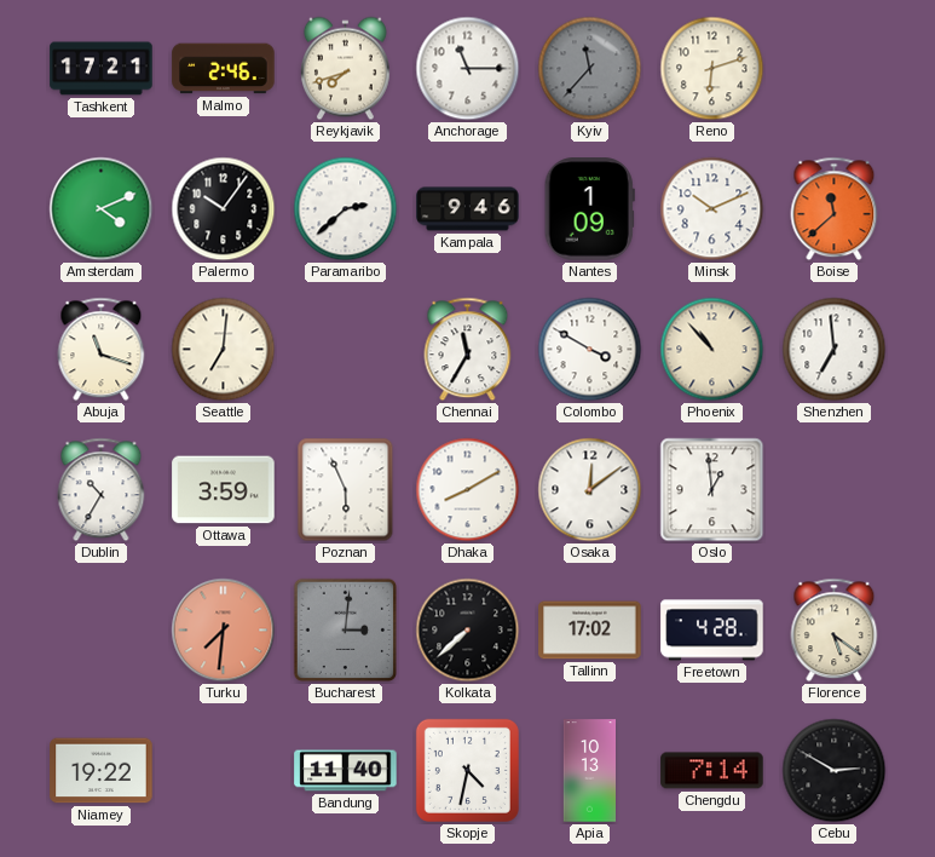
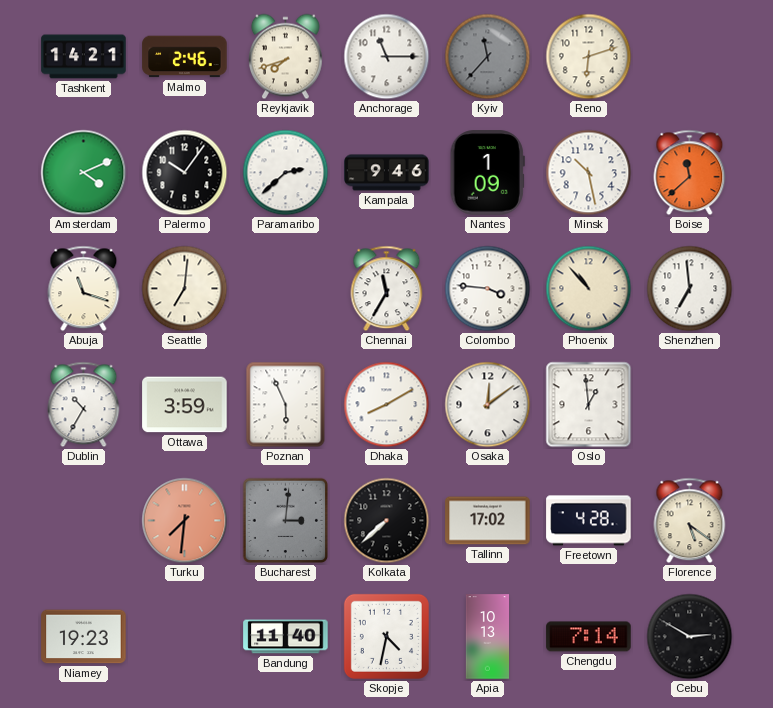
Tashkent: 17:21 -> 14:21
Minsk: 10:11 -> 10:28
Colombo: 3:50 -> 3:46
Niamey: 19:22 -> 19:23
